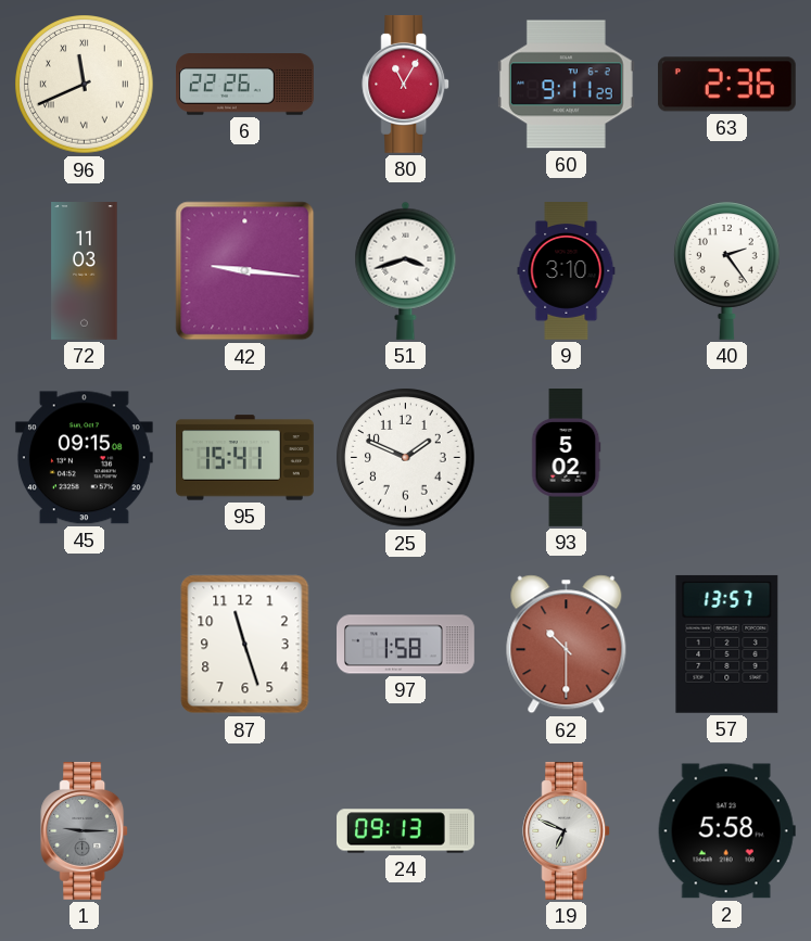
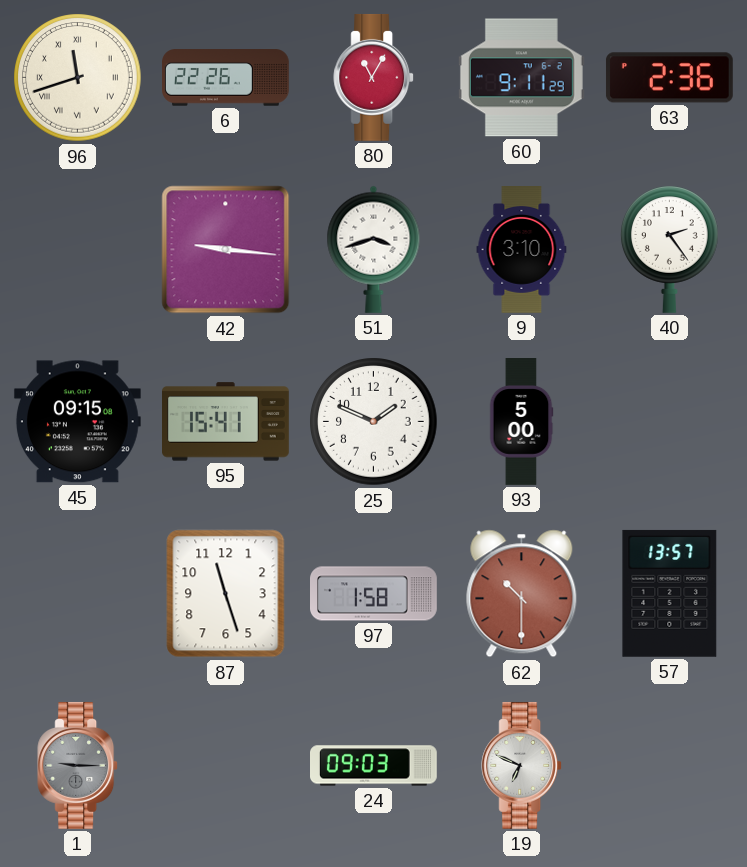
96: 11:41 -> 11:42
72: 11:03 -> none
93: 5:02 -> 5:00
24: 09:13 -> 09:03
2: 5:58 -> none
